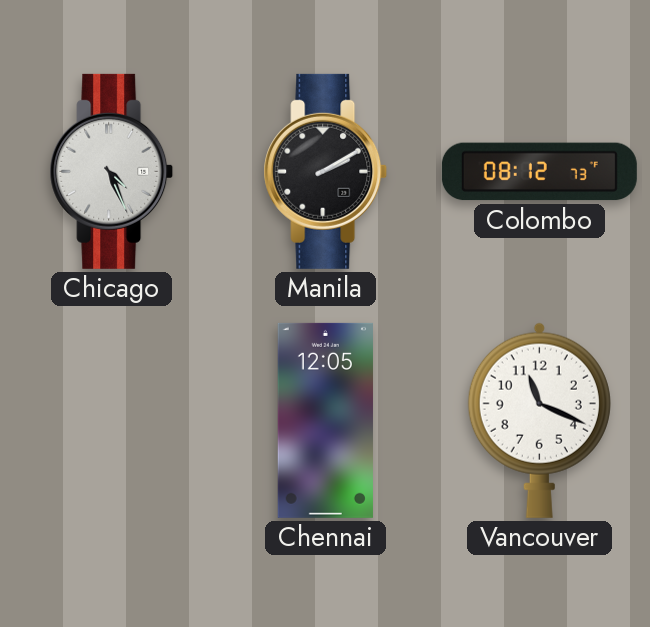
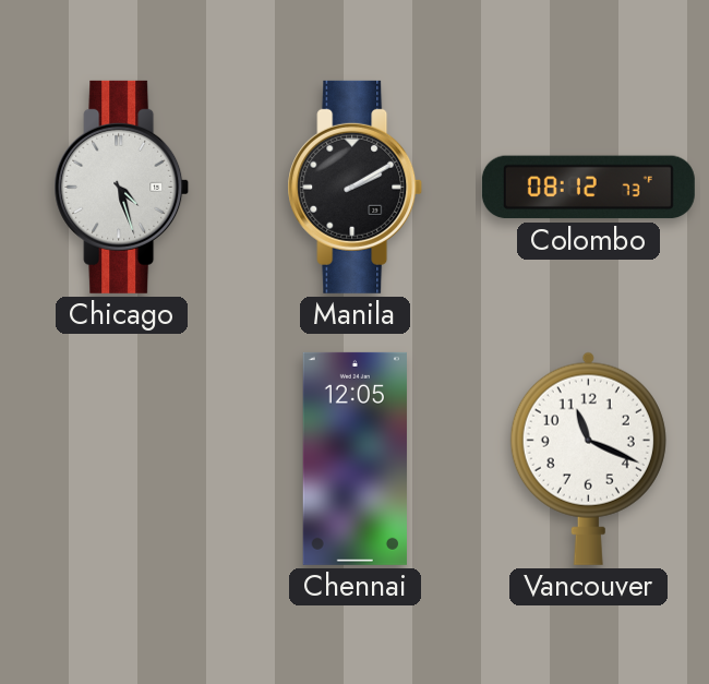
Chicago: 4:26 -> 4:27
